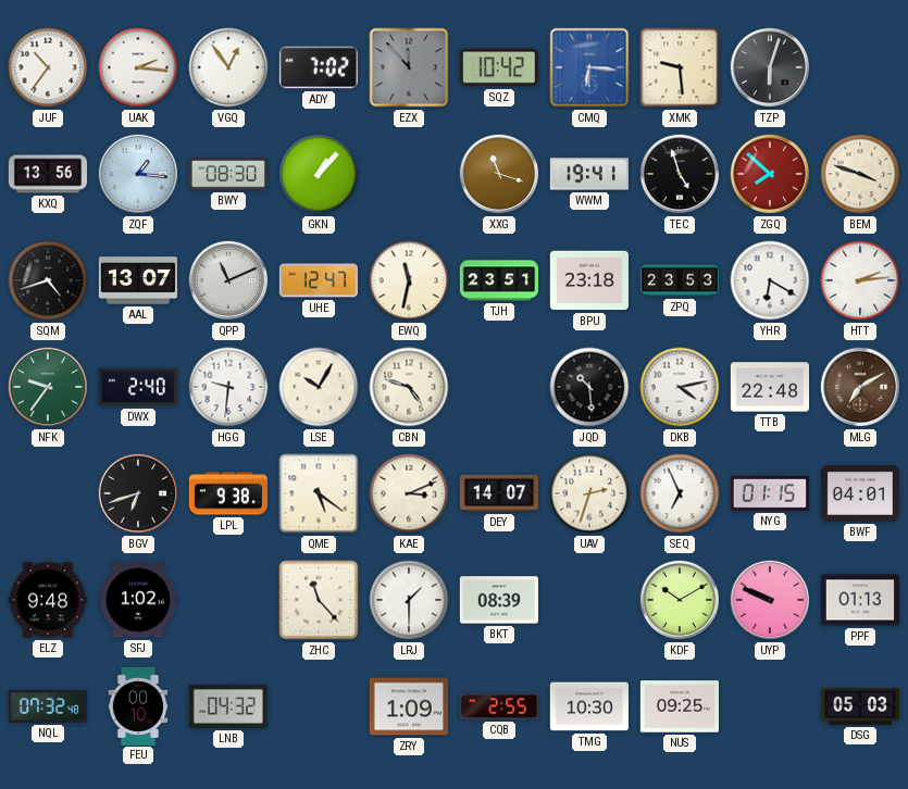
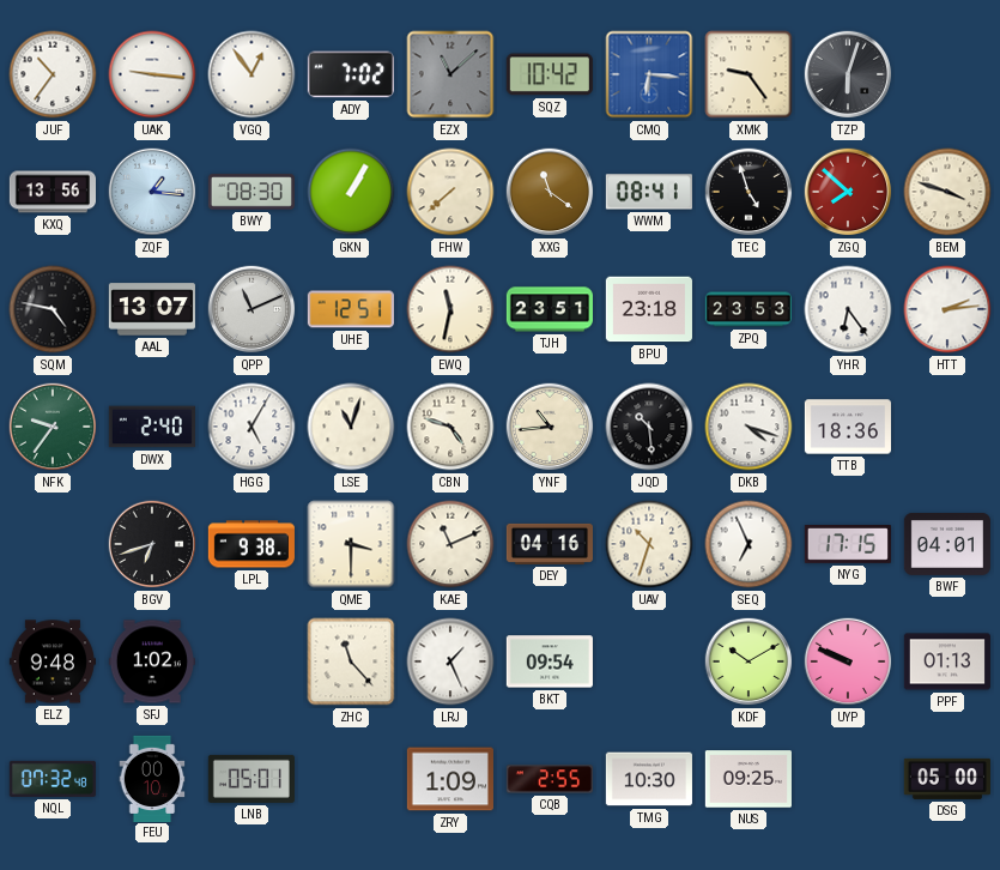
UAK: 2:16 -> 9:16
EZX: 11:53 -> 11:08
XMK: 9:29 -> 9:24
GKN: 1:07 -> 1:05
FHW: none -> 7:38
XXG: 11:18 -> 11:21
WWM: 19:41 -> 08:41
SQM: 4:42 -> 4:47
UHE: 12:47 -> 12:51
YHR: 6:20 -> 6:24
HGG: 9:31 -> 5:05
LSE: 10:05 -> 11:03
YNF: none -> 10:44
DKB: 4:13 -> 4:18
TTB: 22:48 -> 18:36
MLG: 7:10 -> none
QME: 5:21 -> 3:30
KAE: 3:11 -> 11:11
DEY: 14:07 -> 04:16
UAV: 2:33 -> 10:33
NYG: 01:15 -> 17:15
LRJ: 1:30 -> 1:26
BKT: 08:39 -> 09:54
LNB: 04:32 -> 05:01
DSG: 05:03 -> 05:00
